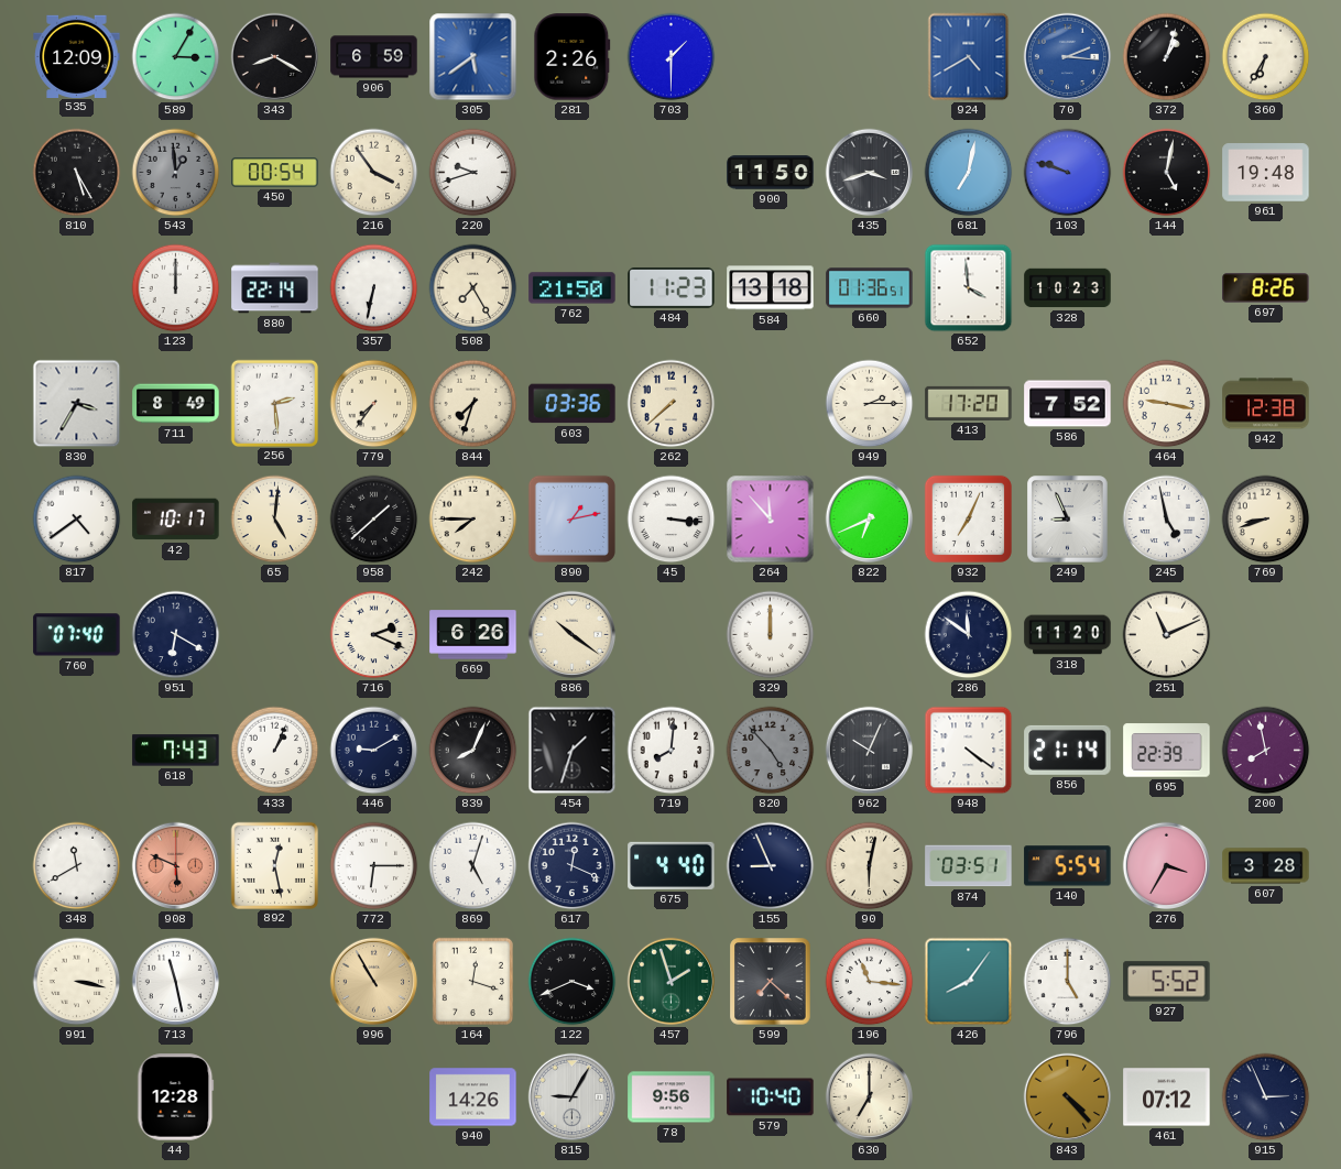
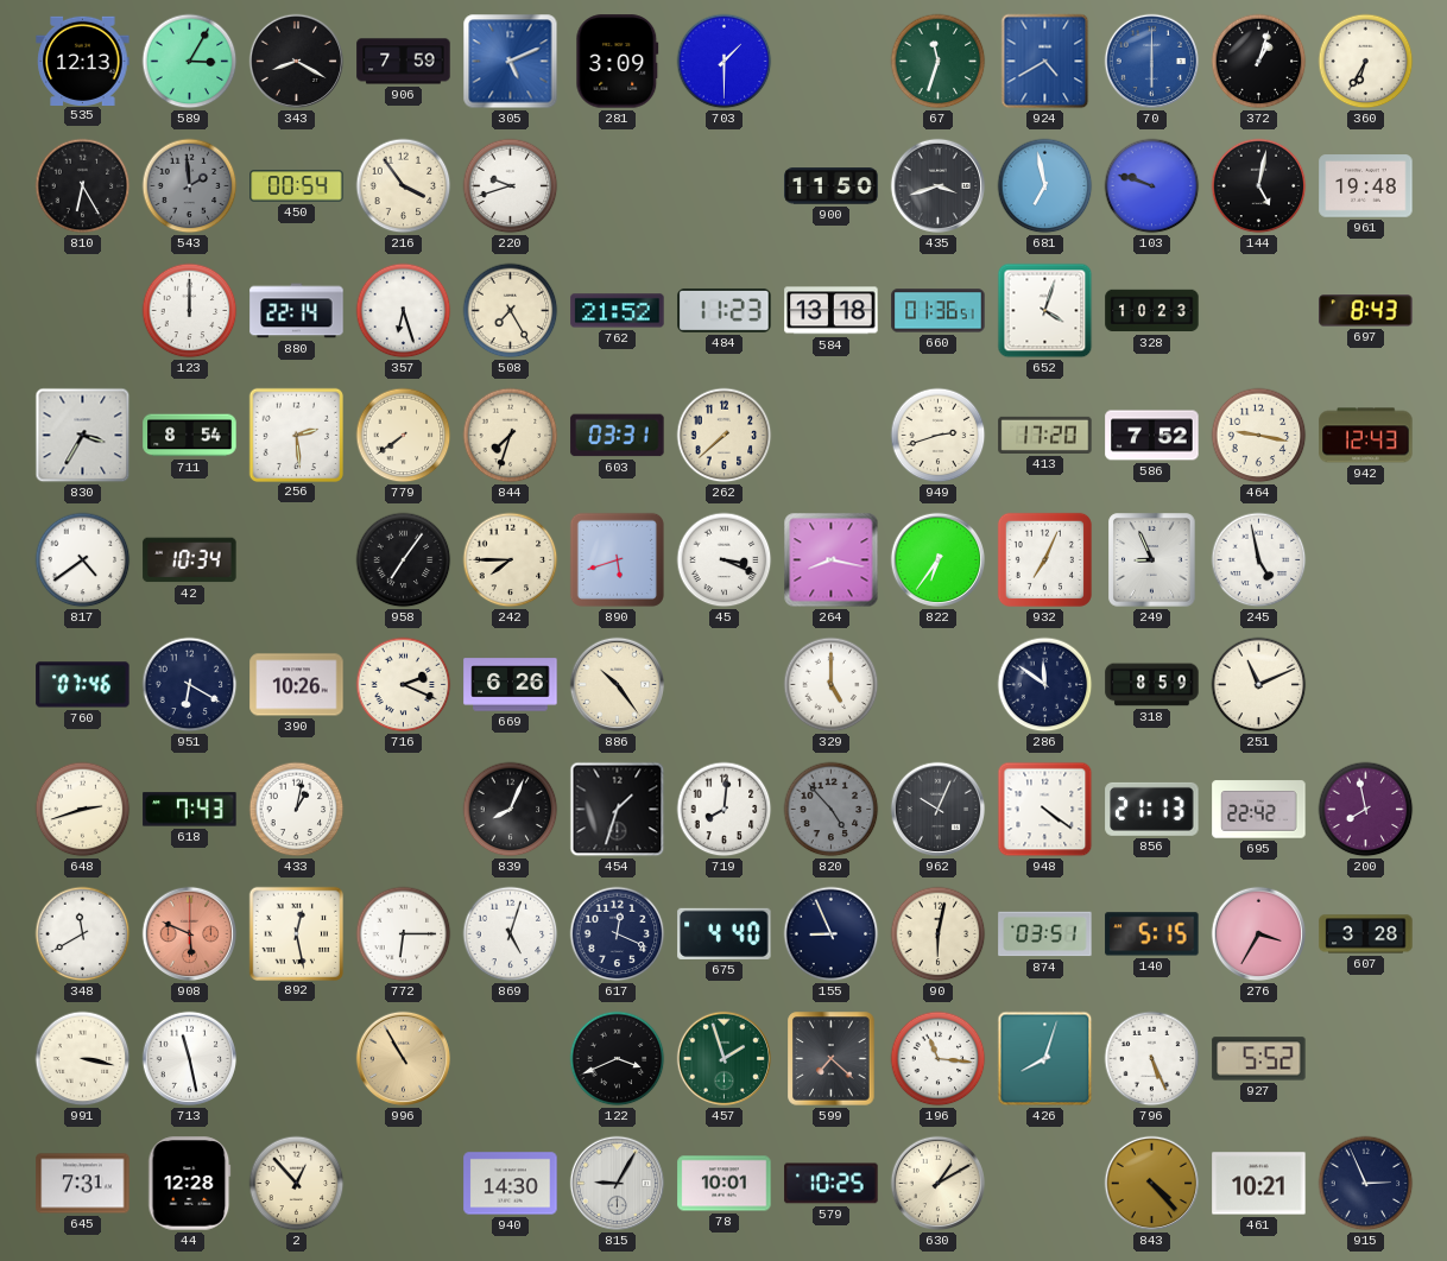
535: 12:09 -> 12:13
906: 6:59 -> 7:59
305: 5:39 -> 5:11
281: 2:26 -> 3:09
67: none -> 11:33
70: 2:16 -> 6:00
810: 5:25 -> 6:25
543: 12:59 -> 1:59
681: 7:02 -> 6:58
357: 6:32 -> 6:27
762: 21:50 -> 21:52
652: 3:59 -> 4:03
697: 8:26 -> 8:43
711: 8:49 -> 8:54
779: 7:36 -> 7:39
603: 03:36 -> 03:31
949: 2:15 -> 2:42
942: 12:38 -> 12:43
42: 10:17 -> 10:34
65: 5:01 -> none
958: 1:38 -> 7:06
890: 1:13 -> 5:42
45: 3:16 -> 3:19
264: 11:53 -> 8:17
822: 6:41 -> 6:36
769: 8:42 -> none
760: 07:40 -> 07:46
390: none -> 10:26
886: 10:21 -> 10:24
329: 12:00 -> 5:00
318: 11:20 -> 8:59
648: none -> 2:42
433: 1:04 -> 1:02
446: 9:10 -> none
856: 21:14 -> 21:13
695: 22:39 -> 22:42
140: 5:54 -> 5:15
164: 12:18 -> none
426: 8:06 -> 8:03
796: 5:00 -> 5:26
645: none -> 7:31
2: none -> 12:53
940: 14:26 -> 14:30
78: 9:56 -> 10:01
579: 10:40 -> 10:25
630: 7:00 -> 1:10
461: 07:12 -> 10:21
